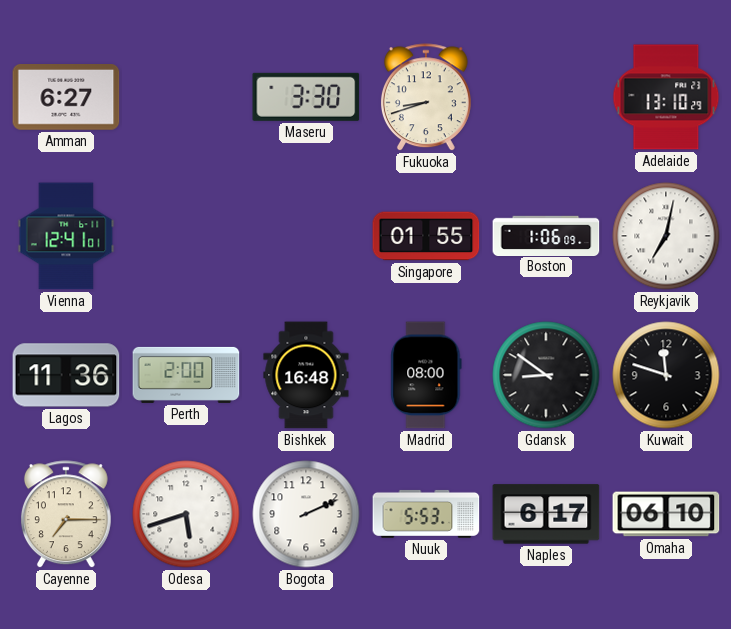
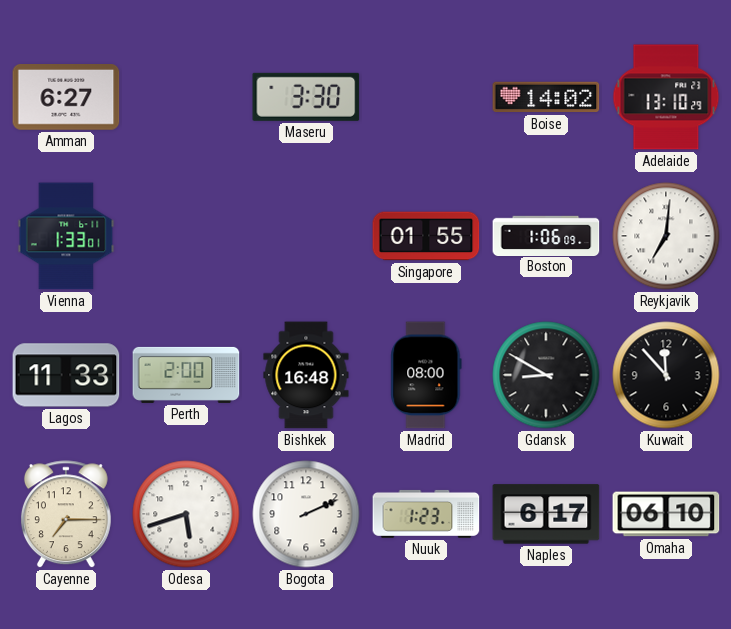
Fukuoka: 8:42 -> none
Boise: none -> 14:02
Vienna: 12:41 -> 1:33
Reykjavik: 7:02 -> 7:01
Lagos: 11:36 -> 11:33
Gdansk: 8:51 -> 8:50
Kuwait: 11:48 -> 11:53
Nuuk: 5:53 -> 1:23
